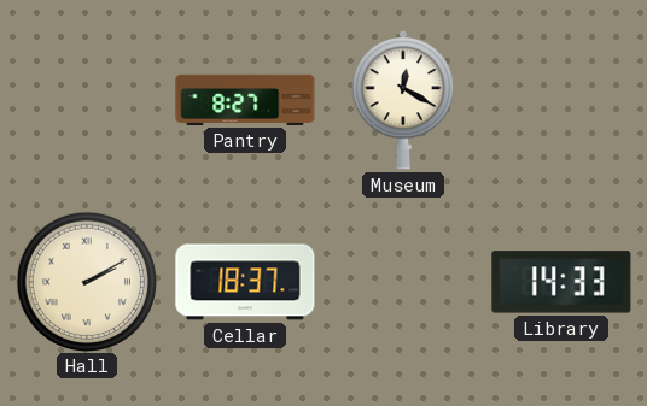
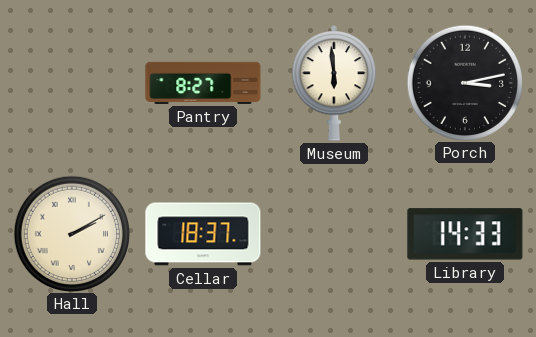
Museum: 12:20 -> 5:59
Porch: none -> 3:13
